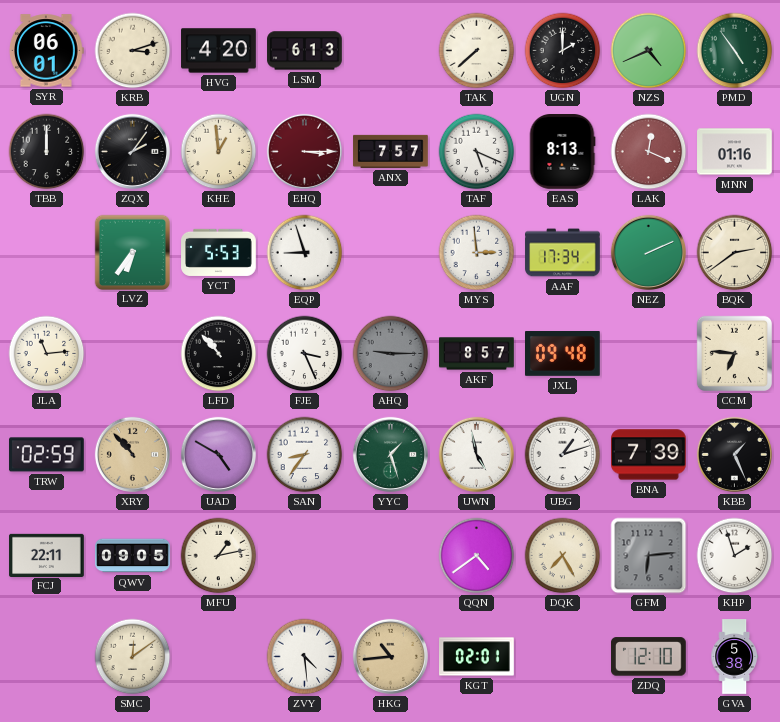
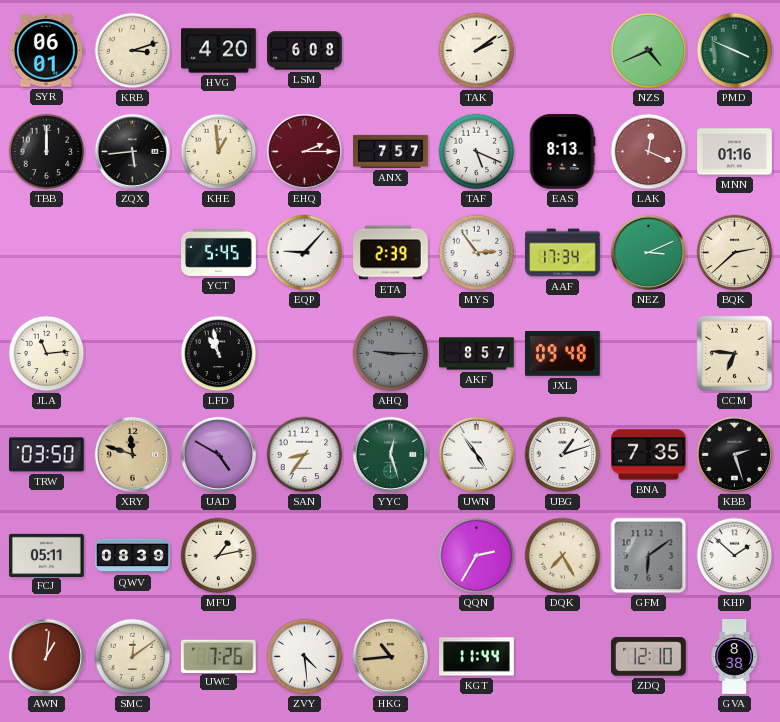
LSM: 6:13 -> 6:08
TAK: 7:38 -> 2:09
UGN: 2:00 -> none
PMD: 4:54 -> 3:49
ZQX: 2:06 -> 5:44
EHQ: 3:15 -> 2:15
LVZ: 6:36 -> none
YCT: 5:53 -> 5:45
EQP: 8:57 -> 9:07
ETA: none -> 2:39
MYS: 2:59 -> 2:54
NEZ: 2:11 -> 3:11
BQK: 2:39 -> 2:38
LFD: 10:53 -> 10:58
FJE: 3:26 -> none
TRW: 02:59 -> 03:50
XRY: 10:53 -> 11:48
YYC: 1:27 -> 12:27
UWN: 4:58 -> 4:54
BNA: 7:39 -> 7:35
KBB: 1:26 -> 2:27
FCJ: 22:11 -> 05:11
QWV: 09:05 -> 08:39
QQN: 4:39 -> 2:35
GFM: 6:14 -> 6:09
KHP: 1:57 -> 1:52
AWN: none -> 1:01
UWC: none -> 7:26
KGT: 02:01 -> 11:44
GVA: 5:38 -> 8:38
